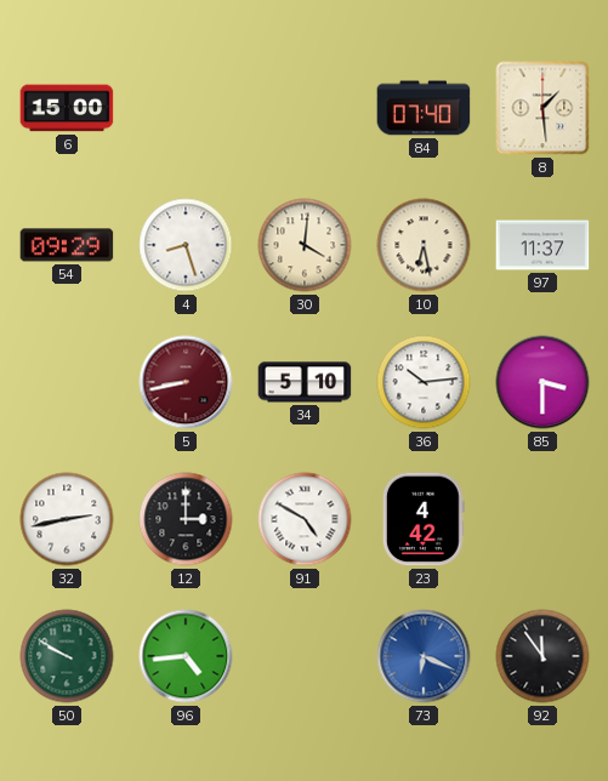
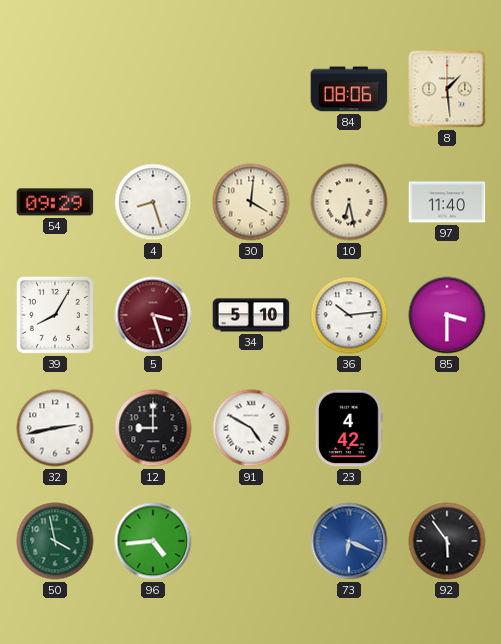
6: 15:00 -> none
84: 07:40 -> 08:06
97: 11:37 -> 11:40
39: none -> 8:05
5: 8:43 -> 3:27
12: 3:00 -> 9:00
50: 9:50 -> 3:58
92: 11:54 -> 5:54
